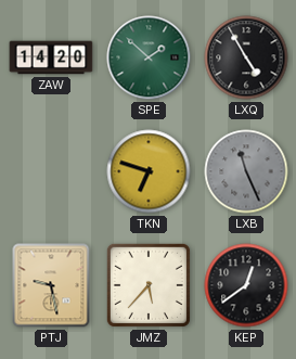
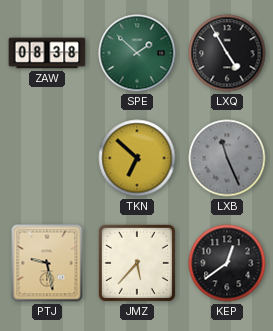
ZAW: 14:20 -> 08:38
TKN: 6:48 -> 6:52
